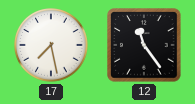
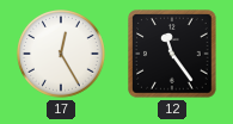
17: 7:28 -> 12:25
